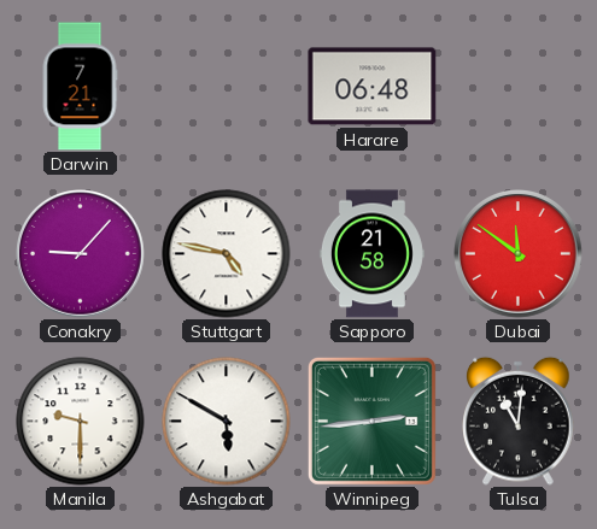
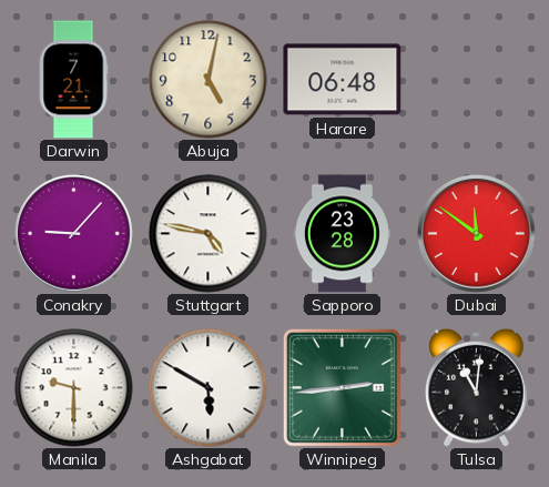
Abuja: none -> 5:02
Sapporo: 21:58 -> 23:28
